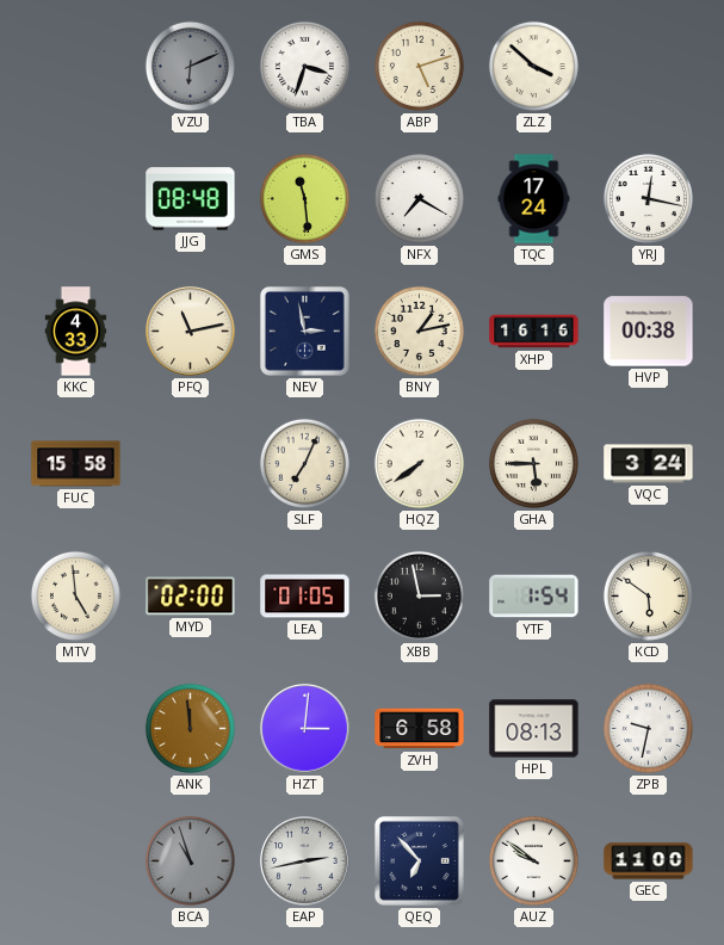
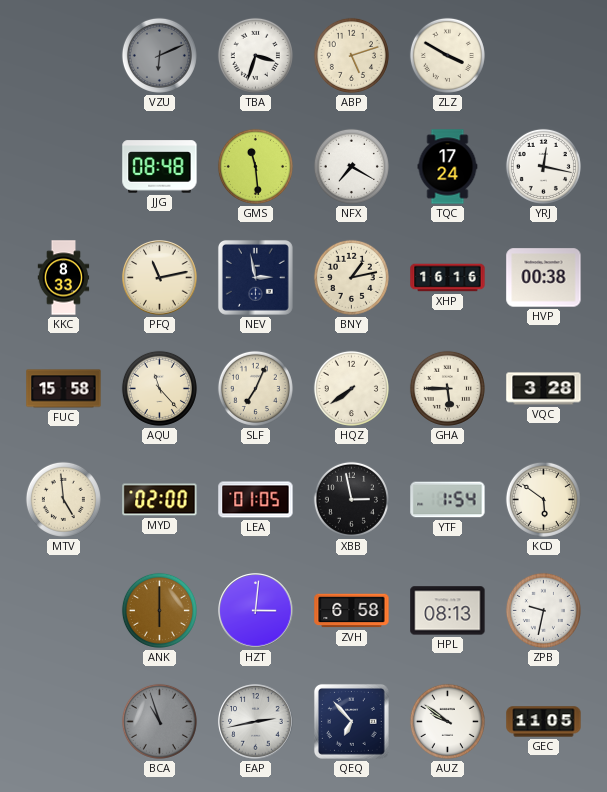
ZLZ: 3:52 -> 3:50
KKC: 4:33 -> 8:33
AQU: none -> 11:23
VQC: 3:24 -> 3:28
ANK: 11:59 -> 6:00
GEC: 11:00 -> 11:05
